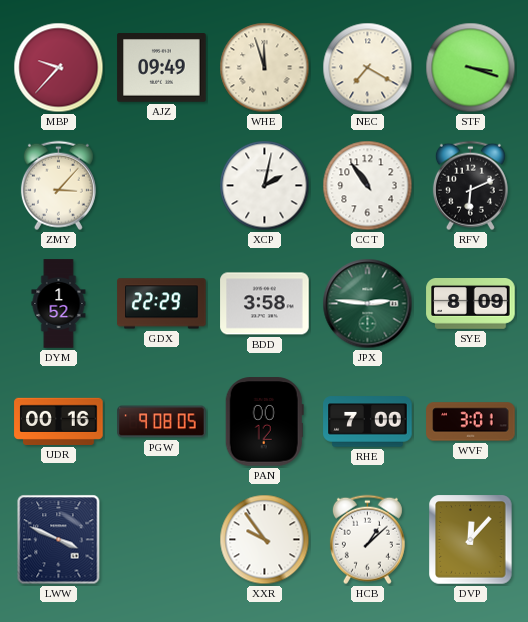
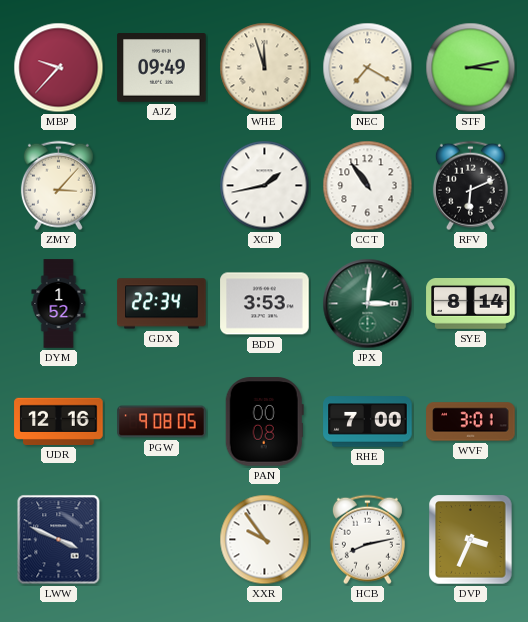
STF: 3:18 -> 3:13
XCP: 2:02 -> 1:43
GDX: 22:29 -> 22:34
BDD: 3:58 -> 3:53
JPX: 2:46 -> 3:01
SYE: 8:09 -> 8:14
UDR: 00:16 -> 12:16
PAN: 00:12 -> 00:08
HCB: 1:08 -> 8:13
DVP: 12:07 -> 3:34
